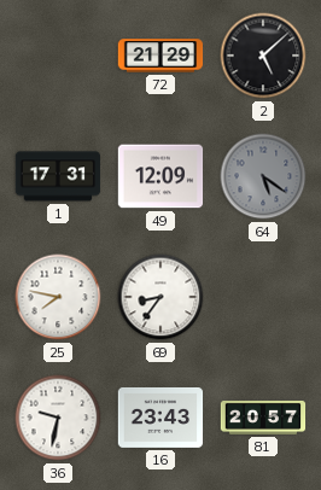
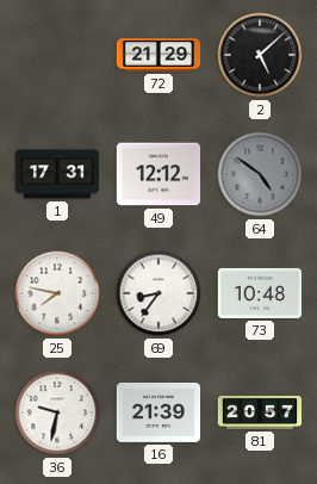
49: 12:09 -> 12:12
64: 5:21 -> 4:51
73: none -> 10:48
16: 23:43 -> 21:39
